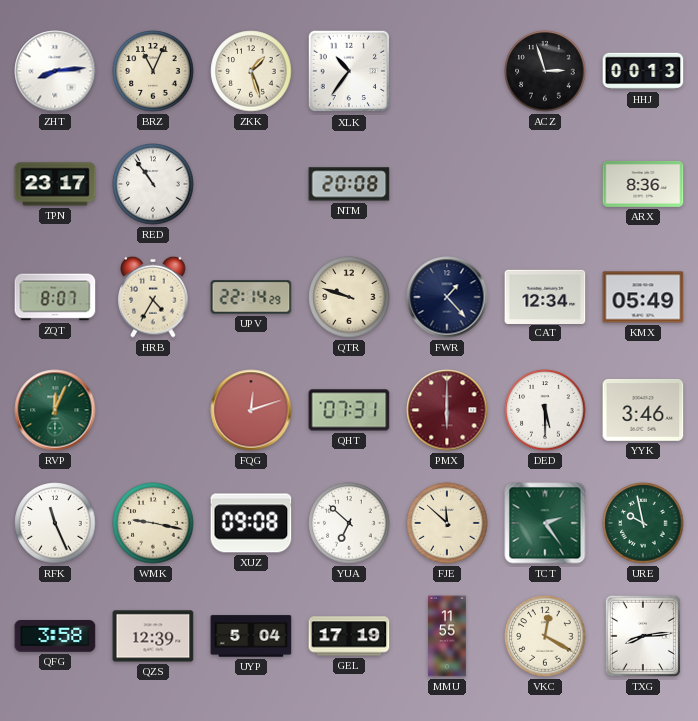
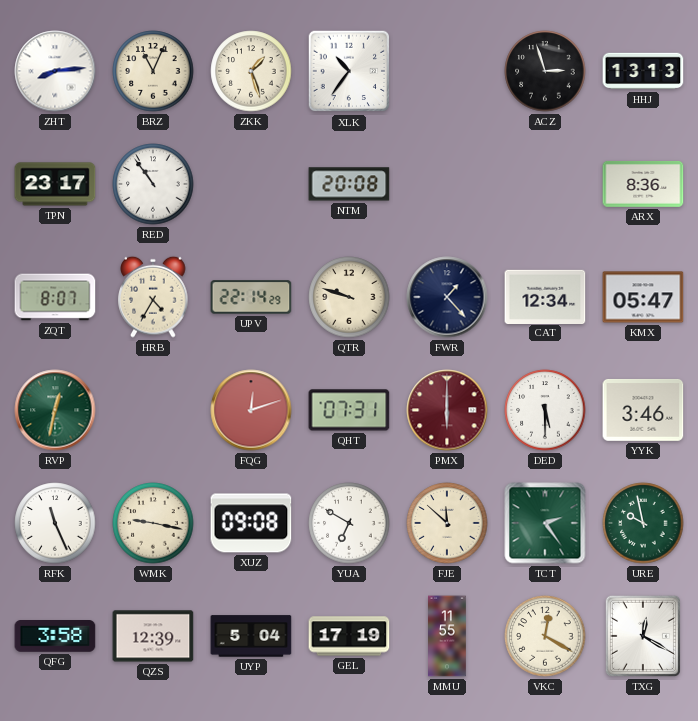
HHJ: 00:13 -> 13:13
KMX: 05:49 -> 05:47
RVP: 12:04 -> 12:32
YUA: 6:52 -> 6:50
TXG: 8:14 -> 12:20
